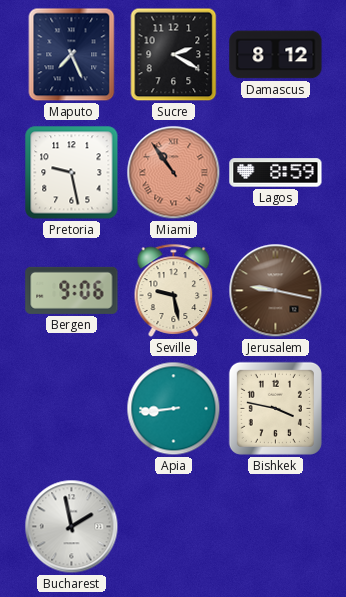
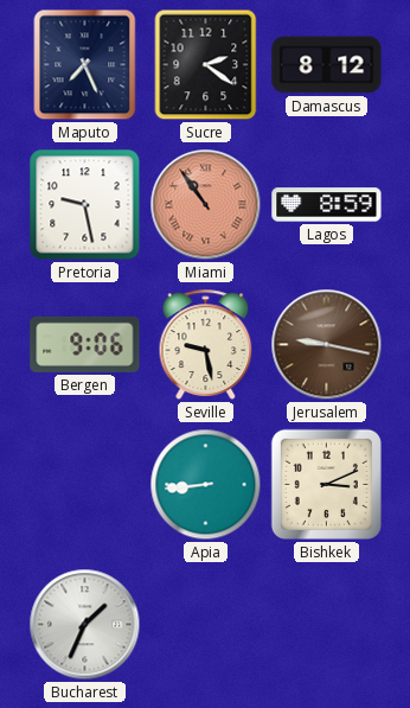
Sucre: 2:20 -> 2:21
Bishkek: 3:47 -> 3:11
Bucharest: 1:58 -> 1:34
